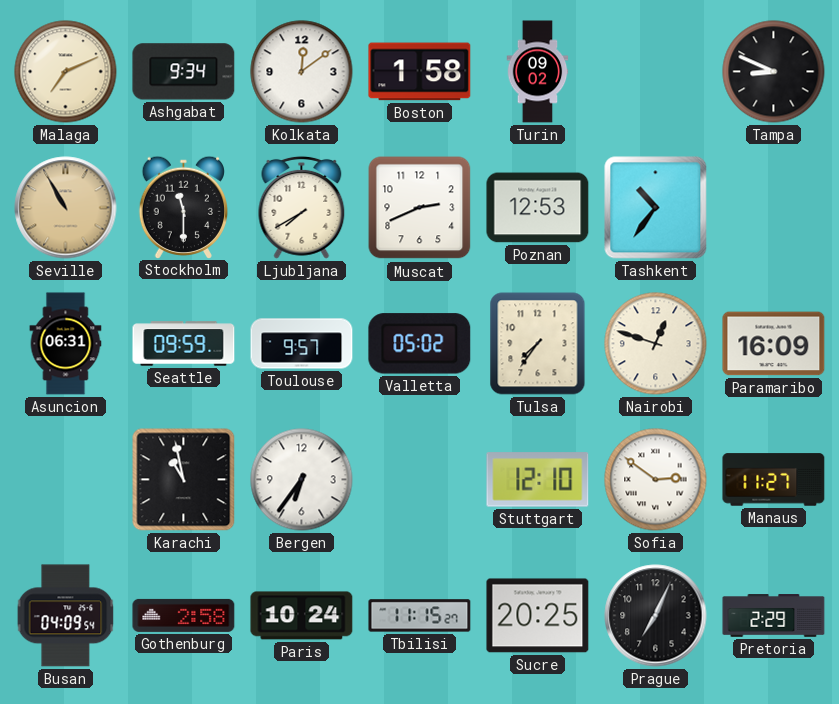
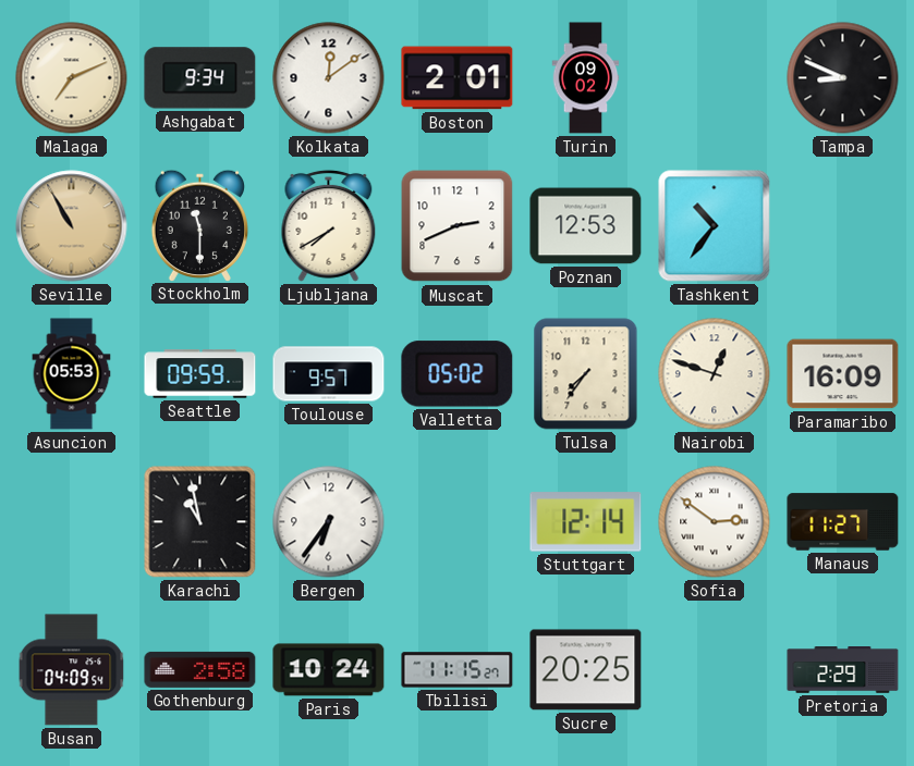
Boston: 1:58 -> 2:01
Asuncion: 06:31 -> 05:53
Stuttgart: 12:10 -> 12:14
Prague: 7:04 -> none
